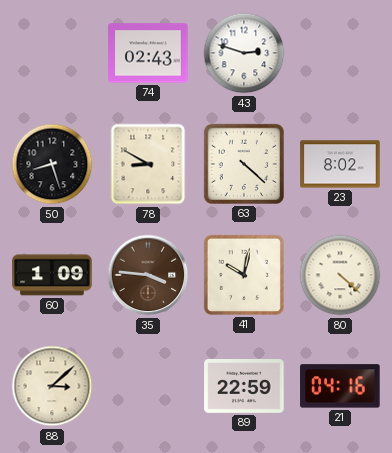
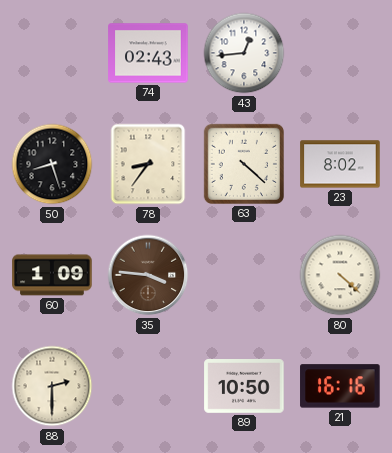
43: 2:48 -> 12:44
78: 8:50 -> 8:36
41: 10:02 -> none
88: 3:08 -> 2:30
89: 22:59 -> 10:50
21: 04:16 -> 16:16
